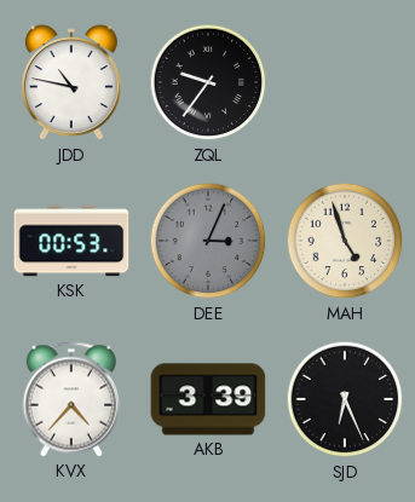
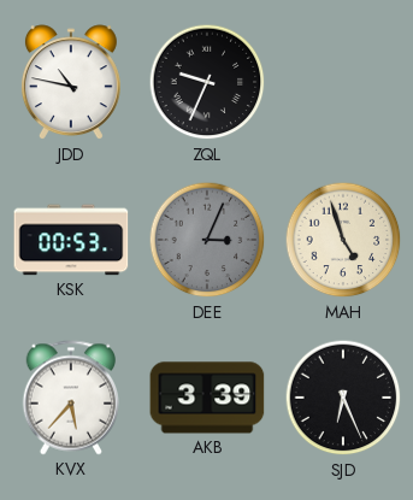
ZQL: 9:36 -> 9:34
KVX: 4:37 -> 5:37
